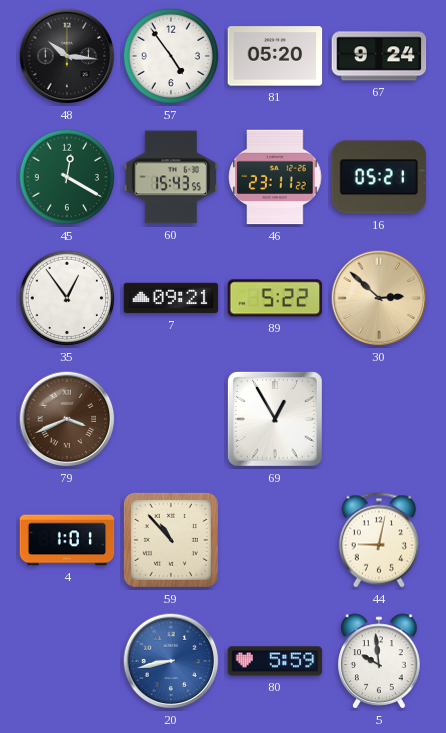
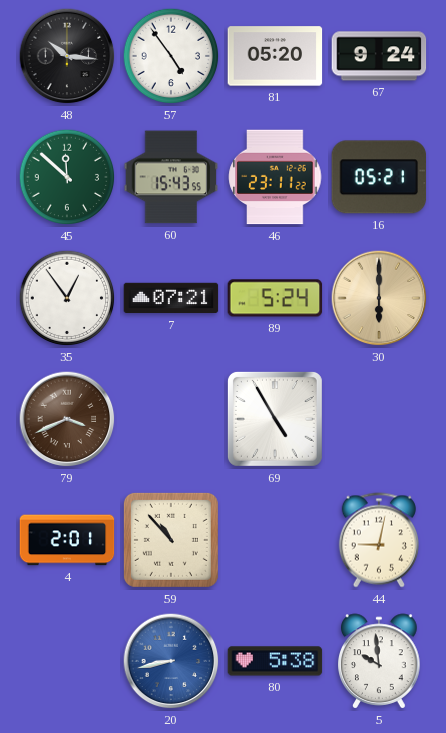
45: 12:20 -> 11:52
7: 09:21 -> 07:21
89: 5:22 -> 5:24
30: 2:52 -> 6:00
69: 12:55 -> 4:55
4: 1:01 -> 2:01
80: 5:59 -> 5:38
